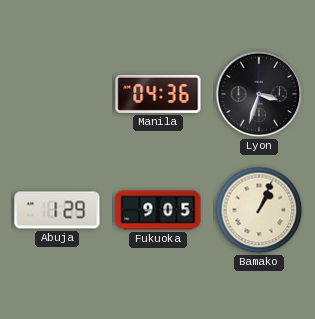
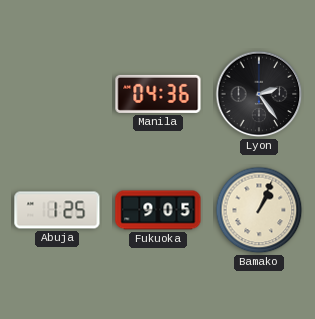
Lyon: 3:33 -> 2:24
Abuja: 1:29 -> 1:25
